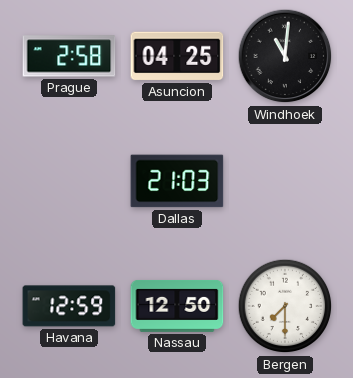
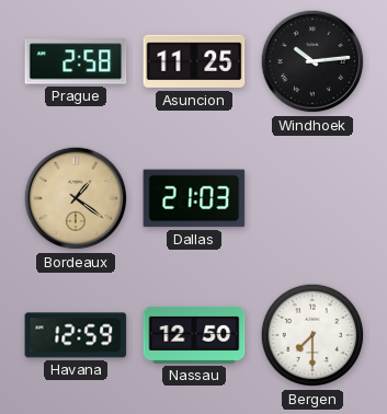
Asuncion: 04:25 -> 11:25
Windhoek: 11:01 -> 10:14
Bordeaux: none -> 1:21
